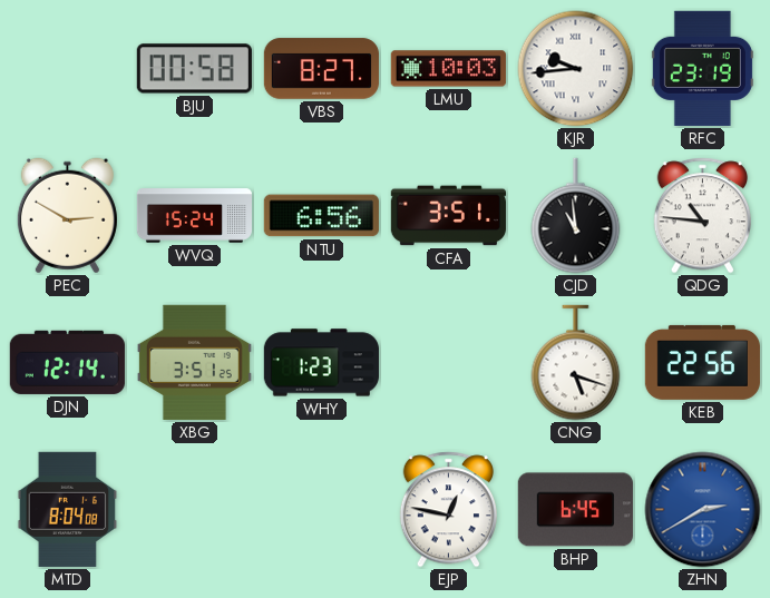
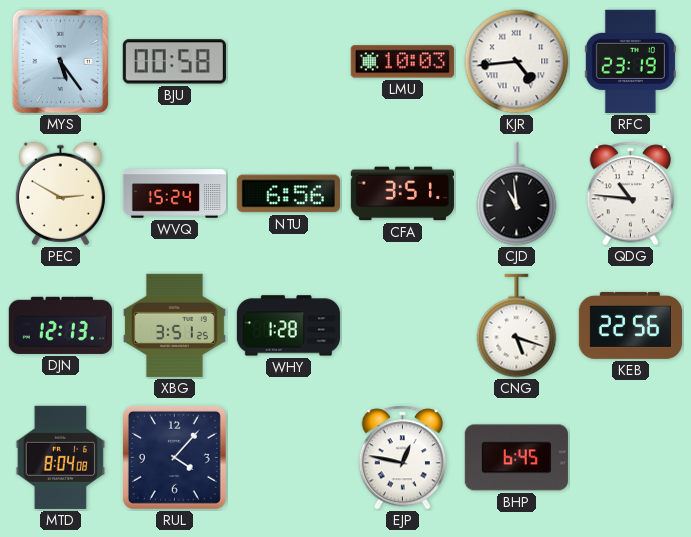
MYS: none -> 5:24
VBS: 8:27 -> none
KJR: 9:44 -> 4:44
DJN: 12:14 -> 12:13
WHY: 1:23 -> 1:28
RUL: none -> 4:07
ZHN: 2:40 -> none
